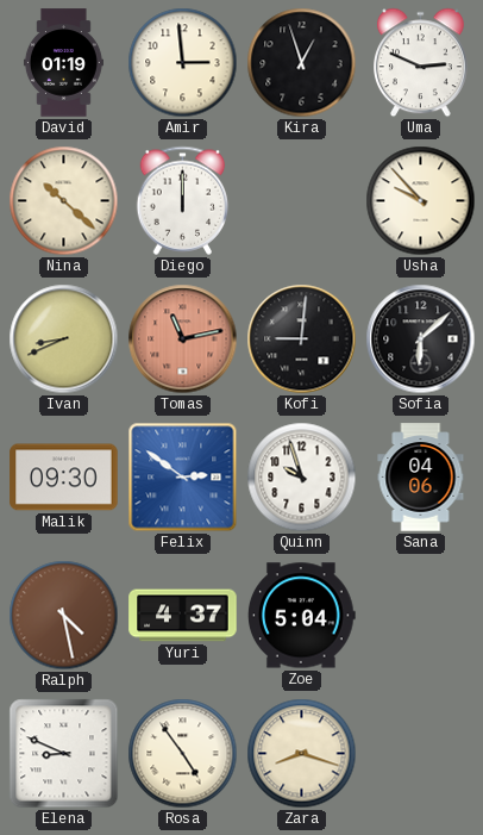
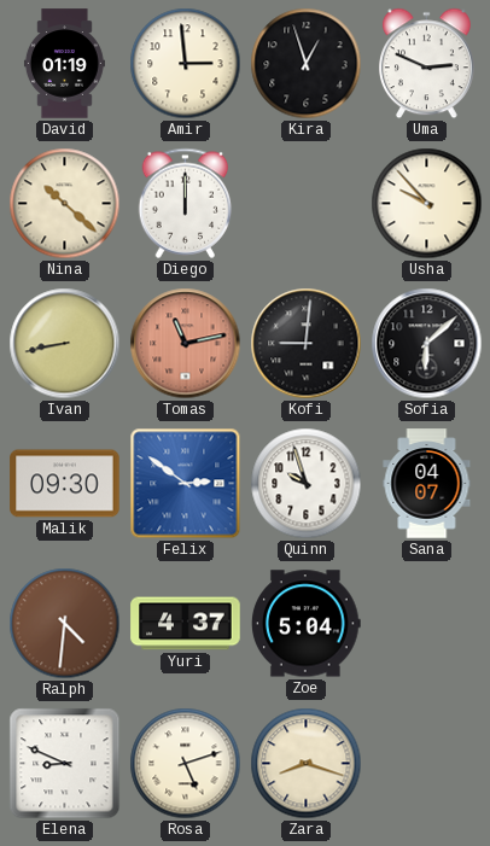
Ivan: 8:41 -> 8:43
Sana: 04:06 -> 04:07
Ralph: 4:28 -> 4:31
Rosa: 4:54 -> 5:12
